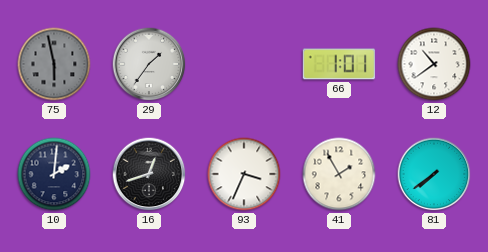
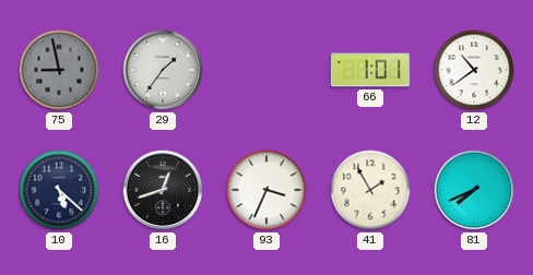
75: 5:58 -> 8:58
10: 2:01 -> 5:22
81: 7:39 -> 7:41
